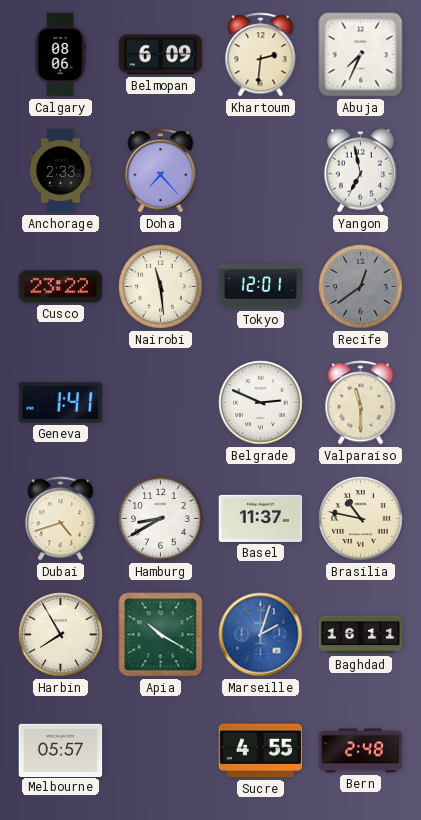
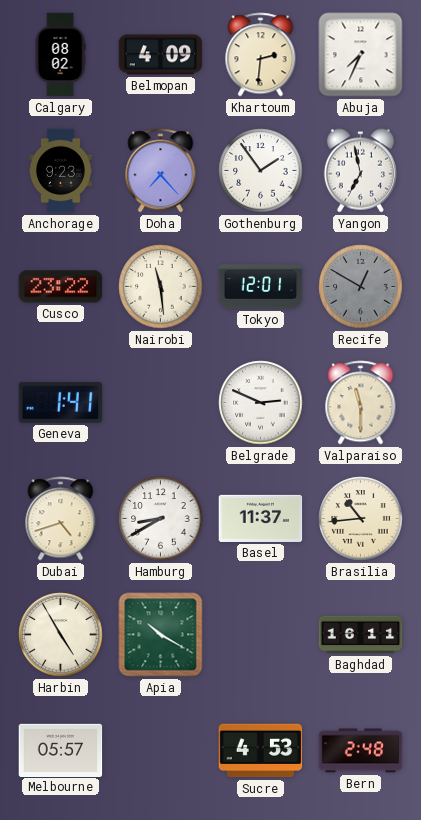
Calgary: 08:06 -> 08:02
Belmopan: 6:09 -> 4:09
Anchorage: 2:33 -> 9:23
Gothenburg: none -> 1:54
Recife: 12:39 -> 12:50
Brasilia: 10:47 -> 10:44
Harbin: 7:55 -> 4:55
Marseille: 2:03 -> none
Sucre: 4:55 -> 4:53
